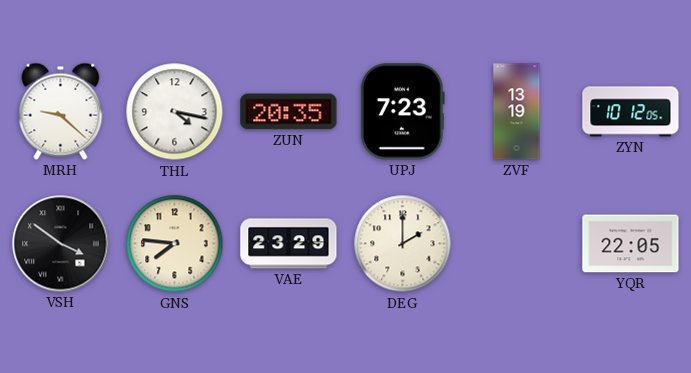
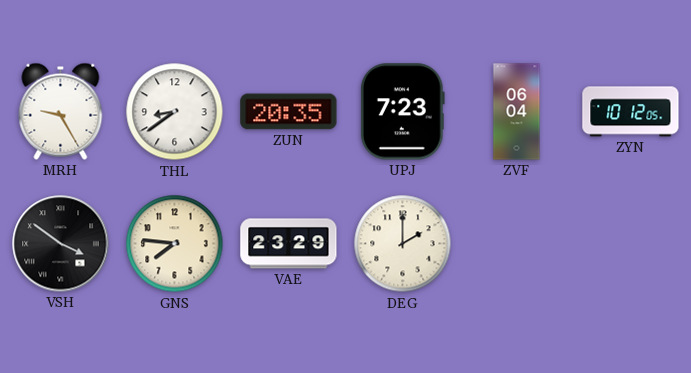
MRH: 9:22 -> 9:25
THL: 4:17 -> 8:39
ZVF: 13:19 -> 06:04
YQR: 22:05 -> none
